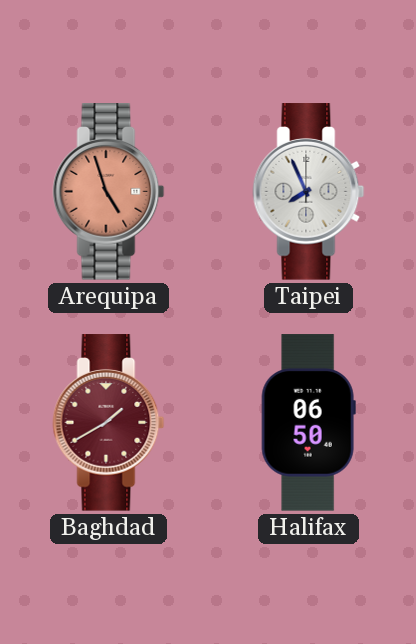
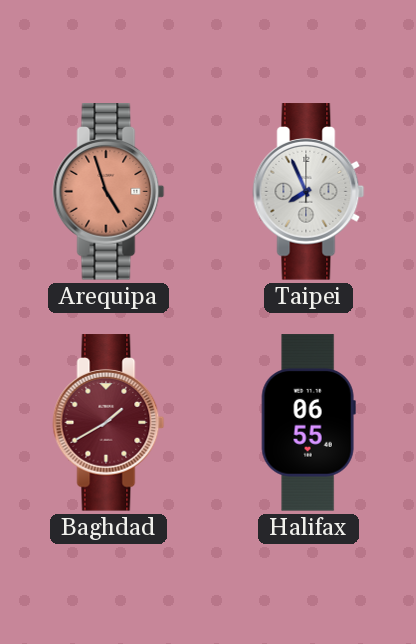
Halifax: 06:50 -> 06:55
